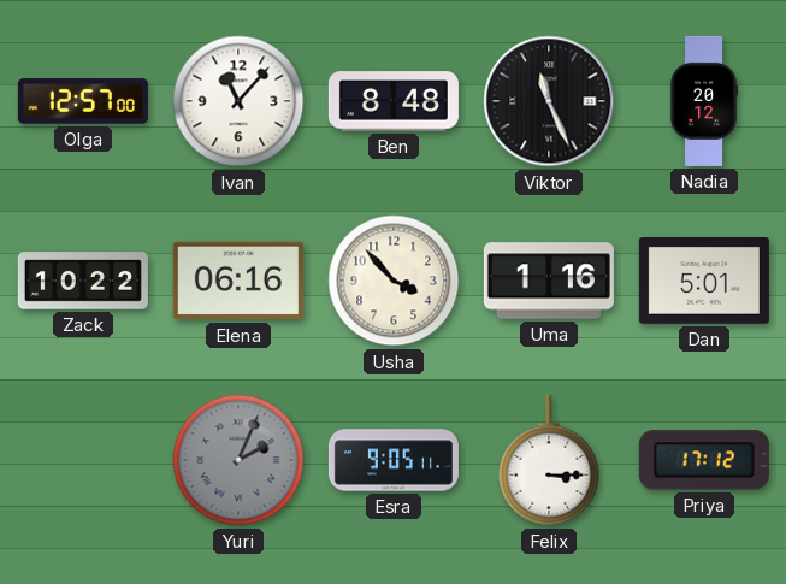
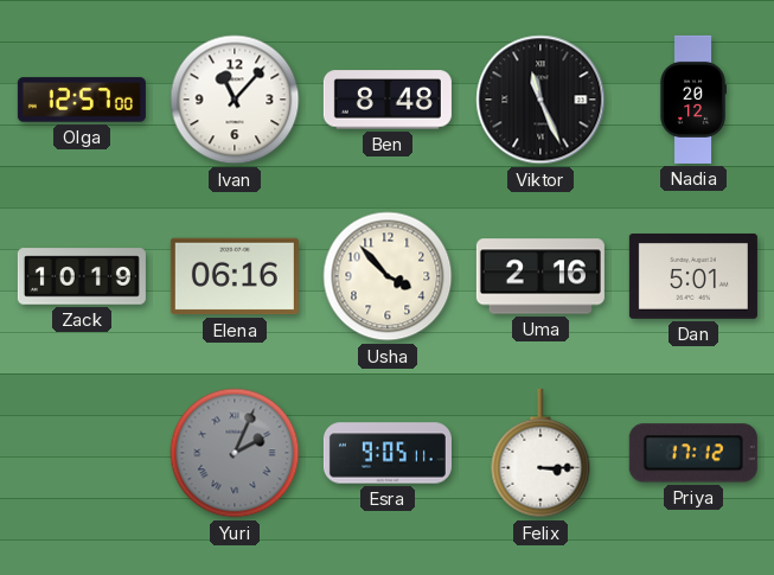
Zack: 10:22 -> 10:19
Uma: 1:16 -> 2:16
